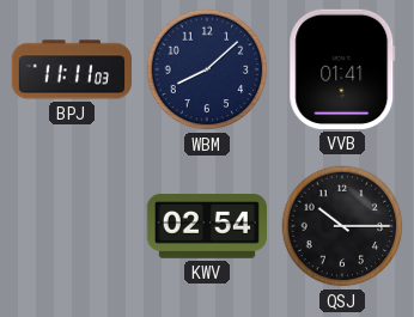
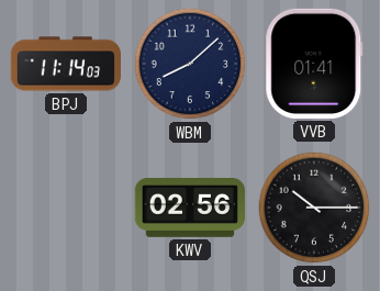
BPJ: 11:11 -> 11:14
KWV: 02:54 -> 02:56
